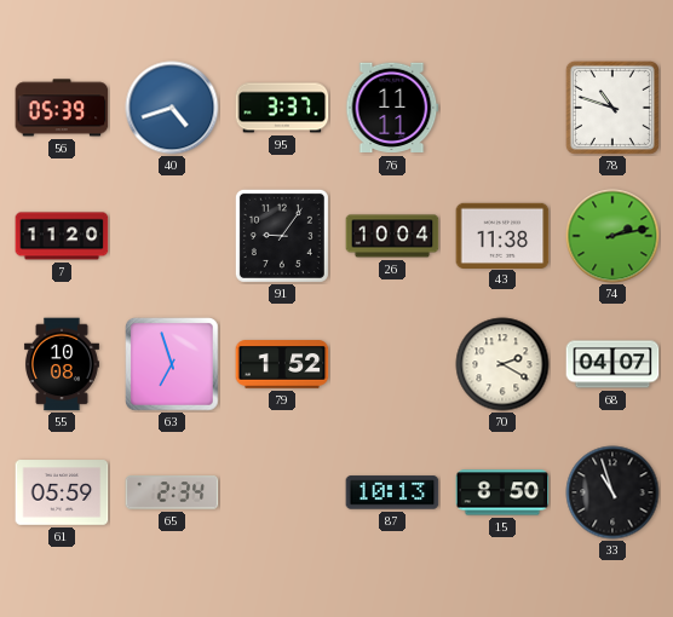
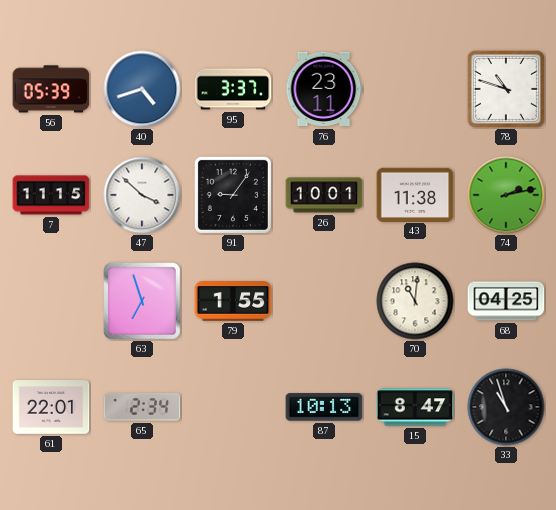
76: 11:11 -> 23:11
7: 11:20 -> 11:15
47: none -> 3:52
26: 10:04 -> 10:01
55: 10:08 -> none
79: 1:52 -> 1:55
70: 2:20 -> 11:01
68: 04:07 -> 04:25
61: 05:59 -> 22:01
15: 8:50 -> 8:47
